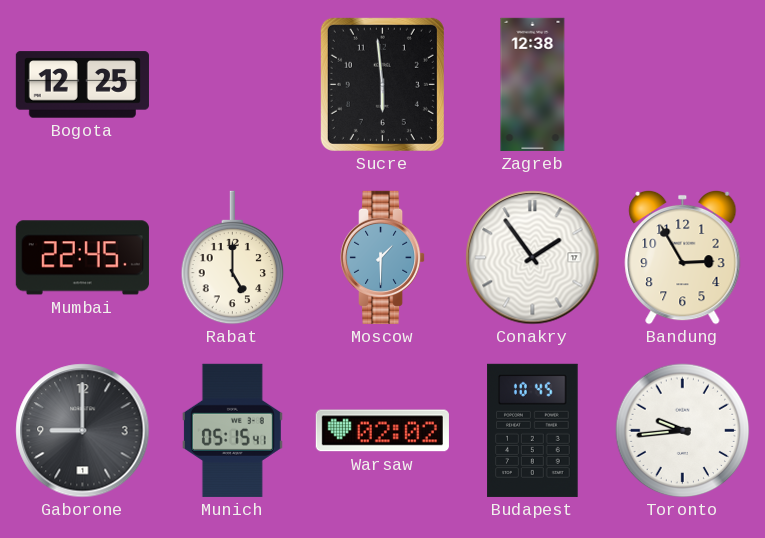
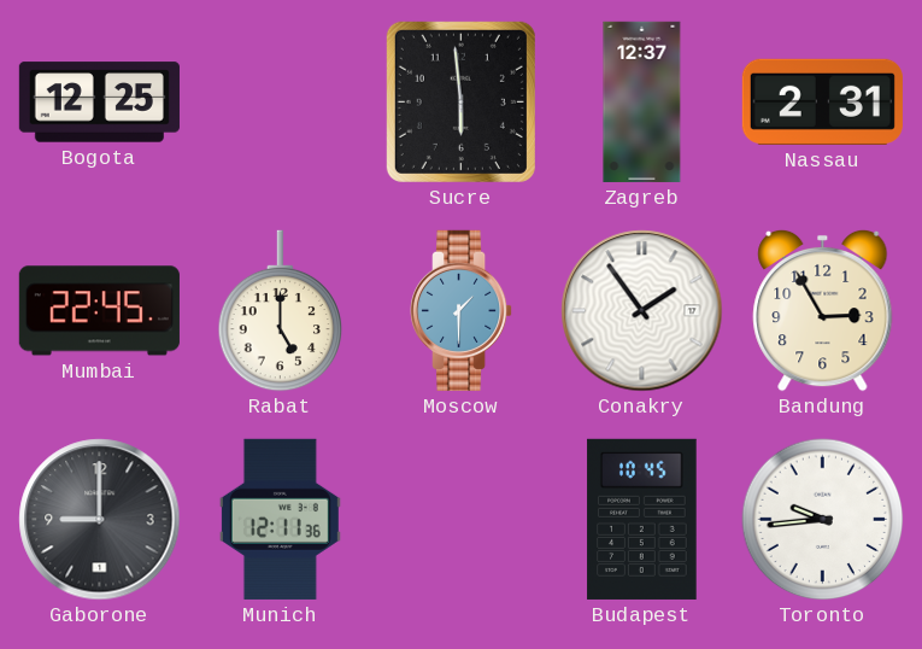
Zagreb: 12:38 -> 12:37
Nassau: none -> 2:31
Munich: 05:15 -> 12:11
Warsaw: 02:02 -> none
